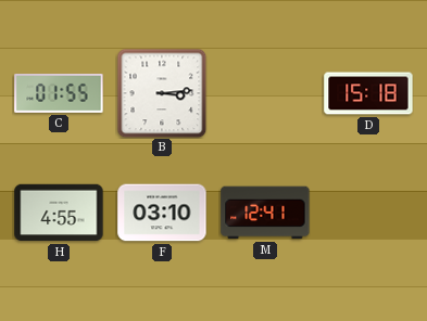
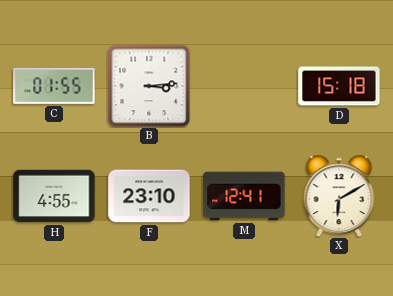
F: 03:10 -> 23:10
X: none -> 6:10
